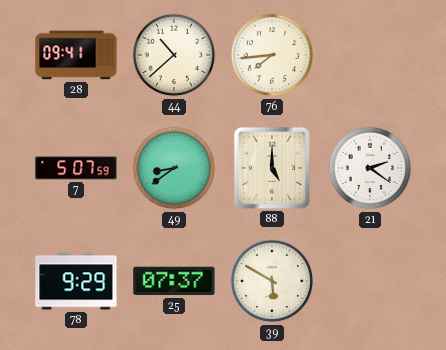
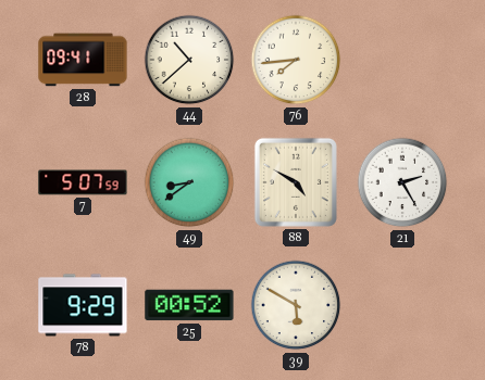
88: 5:00 -> 4:50
21: 2:21 -> 2:25
25: 07:37 -> 00:52
